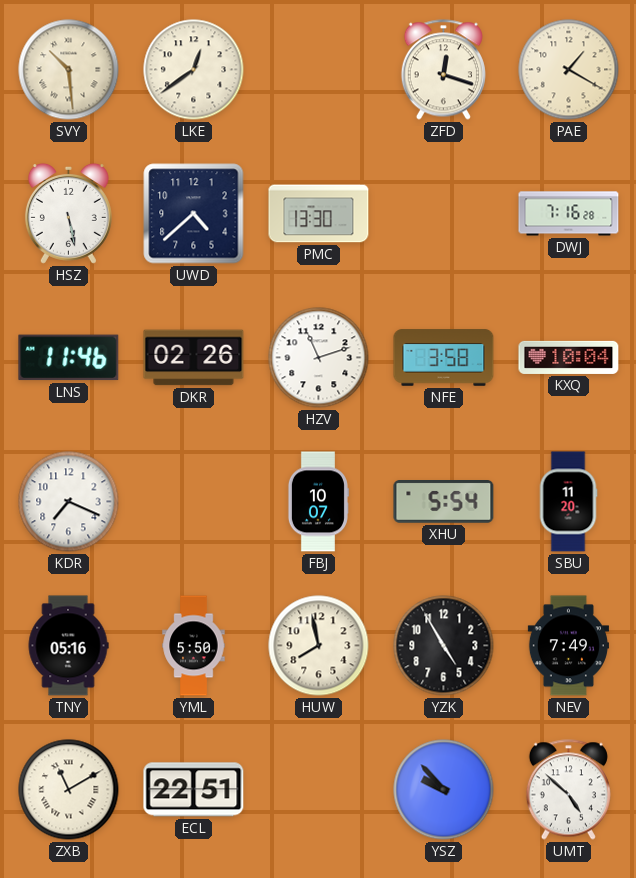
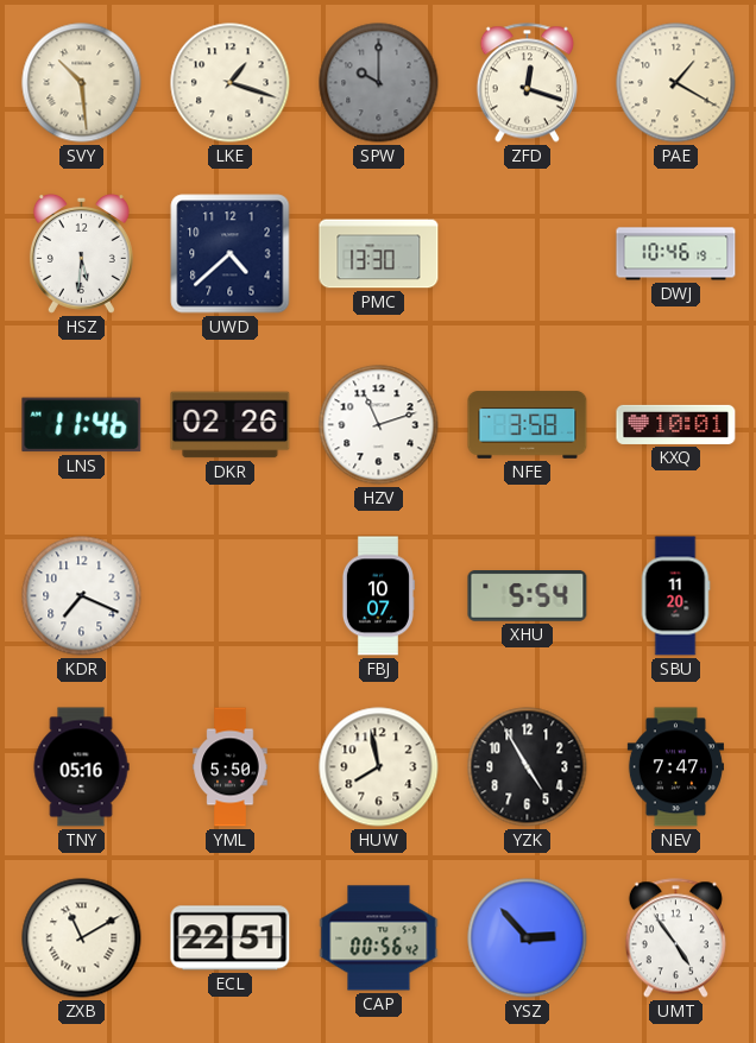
LKE: 12:39 -> 1:18
SPW: none -> 10:00
HSZ: 5:28 -> 5:31
DWJ: 7:16 -> 10:46
KXQ: 10:04 -> 10:01
NEV: 7:49 -> 7:47
CAP: none -> 00:56
YSZ: 9:53 -> 2:53
UMT: 4:52 -> 4:54
